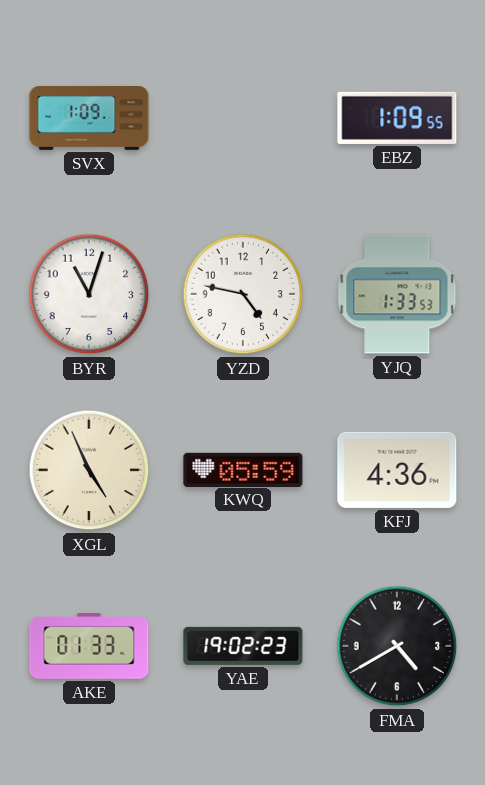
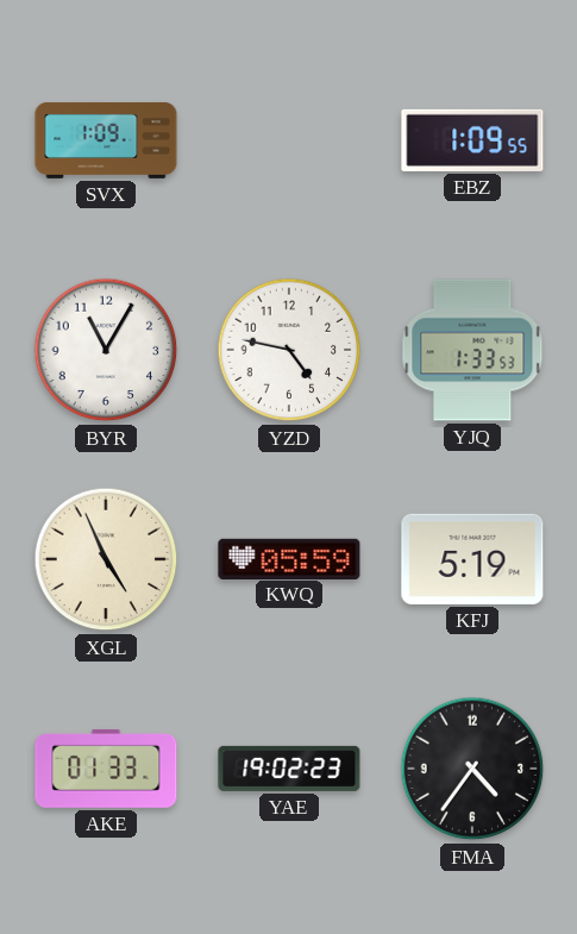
BYR: 11:03 -> 11:05
KFJ: 4:36 -> 5:19
FMA: 4:40 -> 4:36
